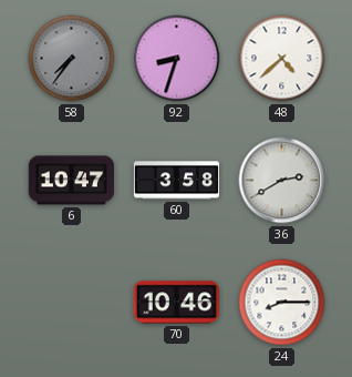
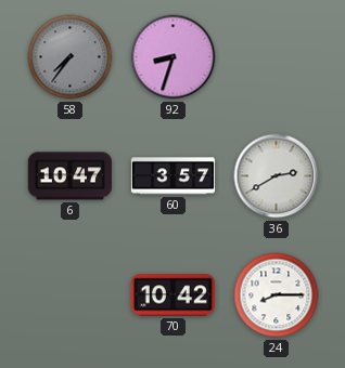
48: 4:38 -> none
60: 3:58 -> 3:57
70: 10:46 -> 10:42
